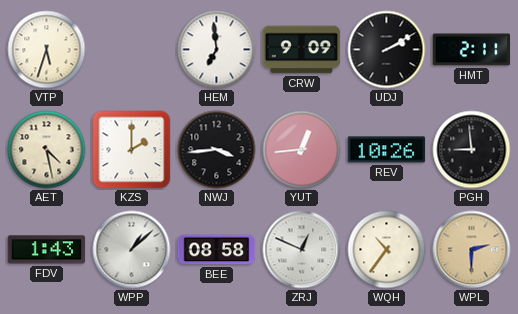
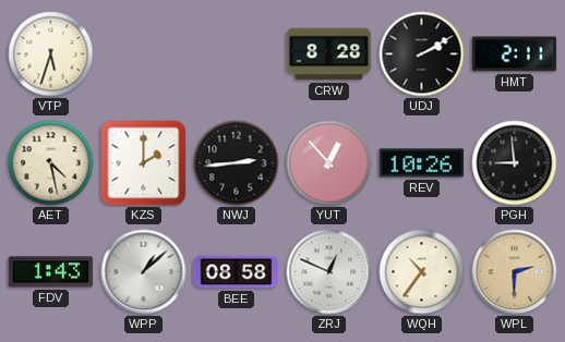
HEM: 6:59 -> none
CRW: 9:09 -> 8:28
NWJ: 3:44 -> 2:44
YUT: 12:44 -> 12:53
